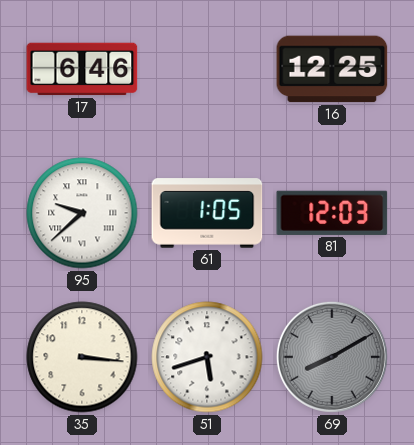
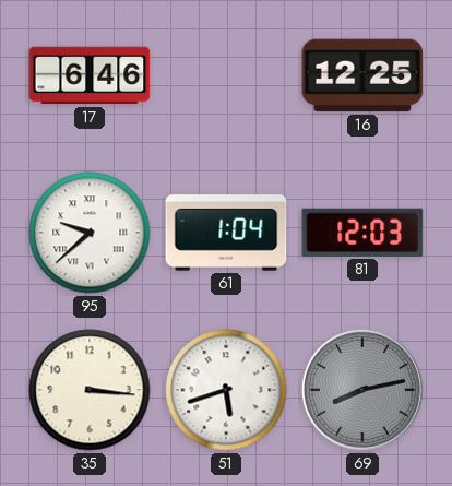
61: 1:05 -> 1:04
69: 8:10 -> 8:13
